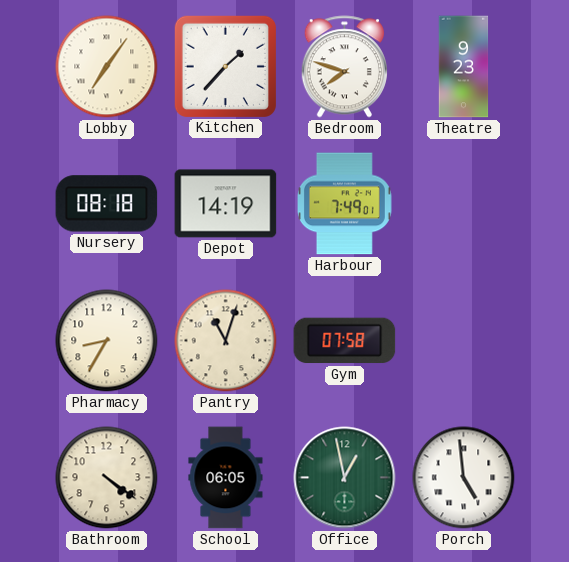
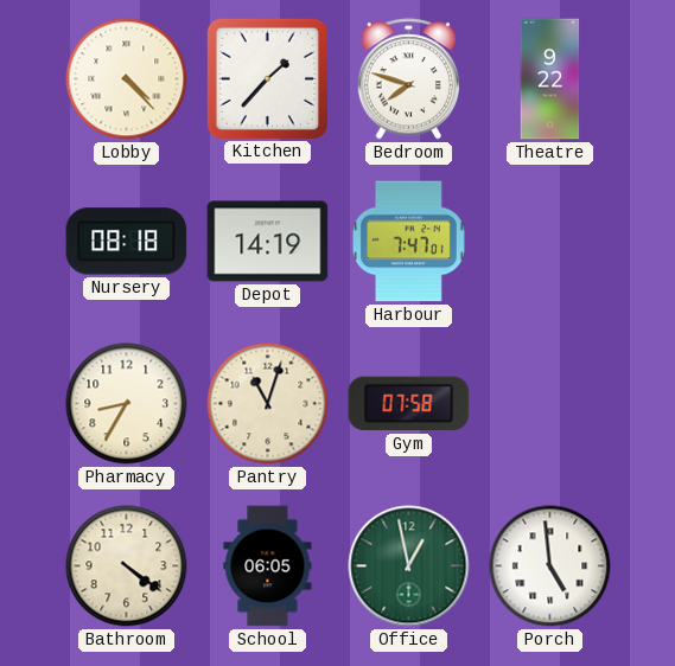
Lobby: 7:06 -> 4:23
Theatre: 9:23 -> 9:22
Harbour: 7:49 -> 7:47
